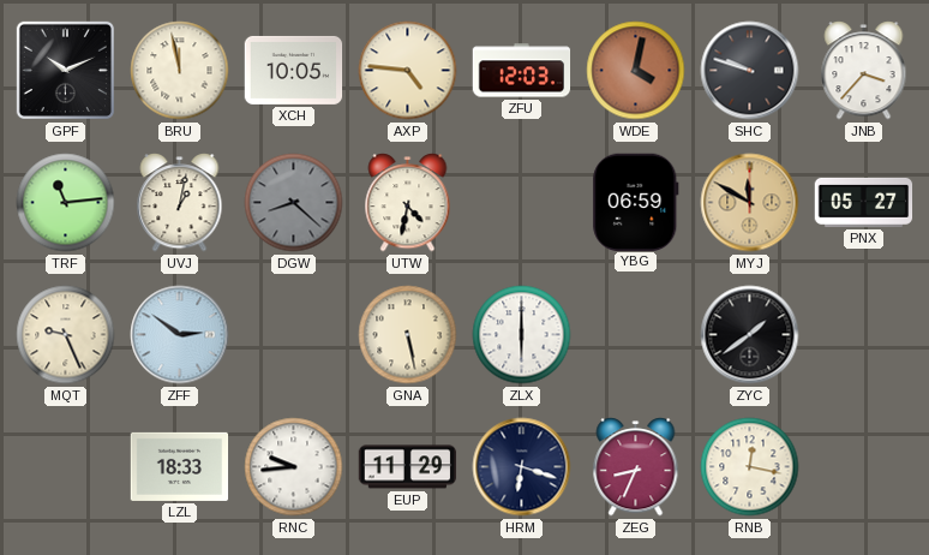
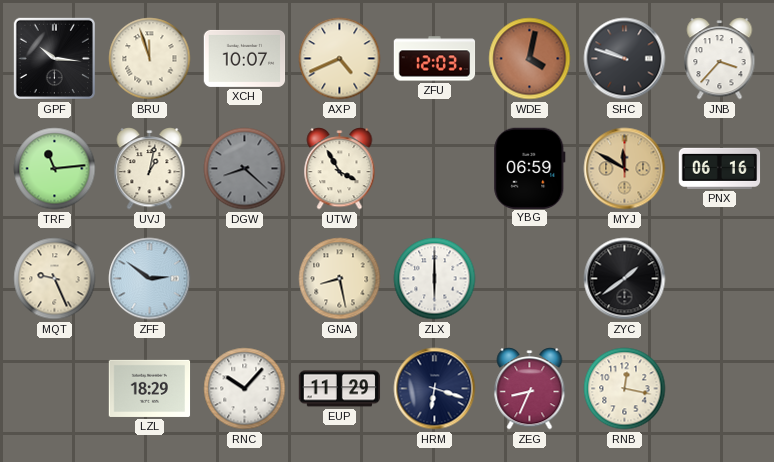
GPF: 10:11 -> 10:16
BRU: 11:58 -> 11:57
XCH: 10:05 -> 10:07
AXP: 4:46 -> 4:41
UTW: 4:32 -> 3:55
PNX: 05:27 -> 06:16
GNA: 5:28 -> 8:28
LZL: 18:33 -> 18:29
RNC: 9:44 -> 10:07
